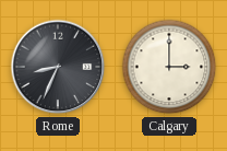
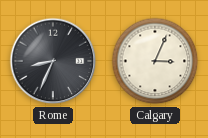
Calgary: 3:00 -> 3:04
